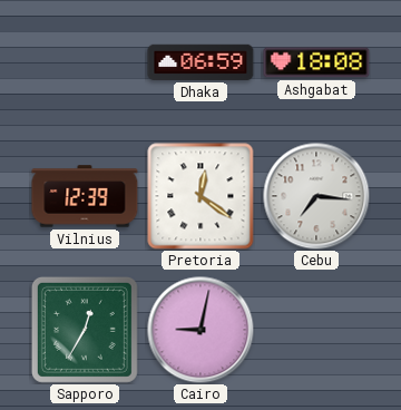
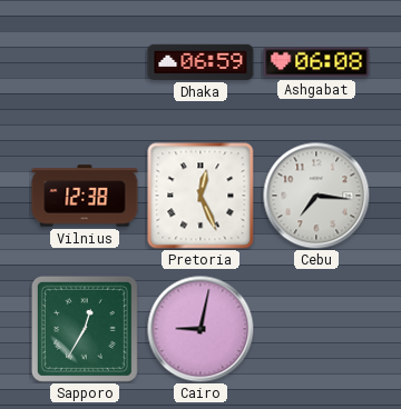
Ashgabat: 18:08 -> 06:08
Vilnius: 12:39 -> 12:38
Pretoria: 12:21 -> 12:26
